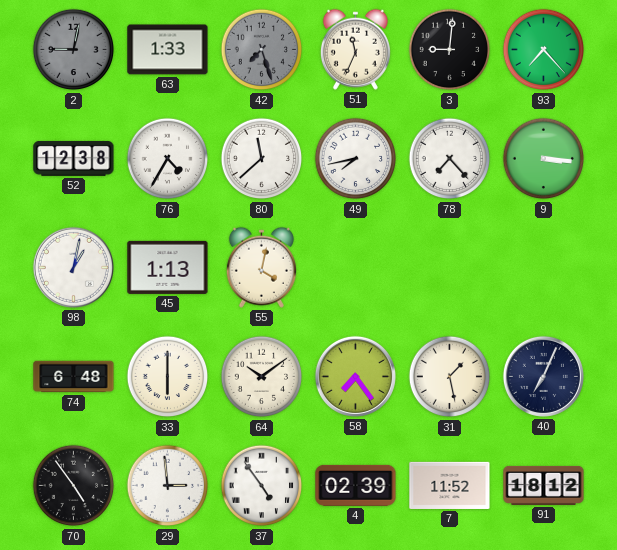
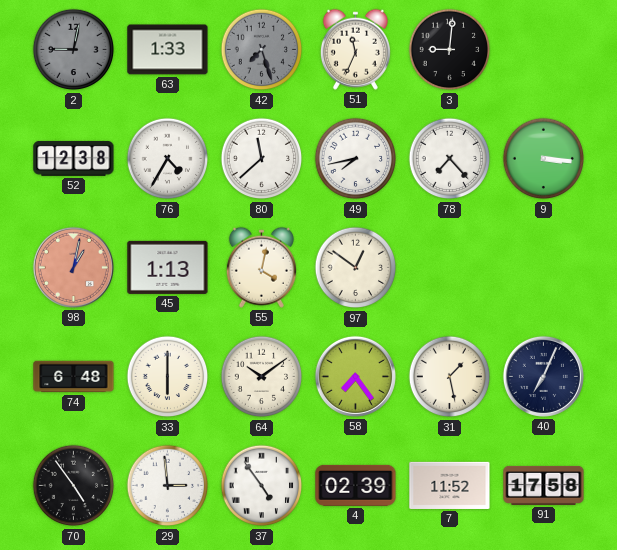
93: 7:23 -> none
98 dial: white -> salmon
97: none -> 12:51
91: 18:12 -> 17:58
